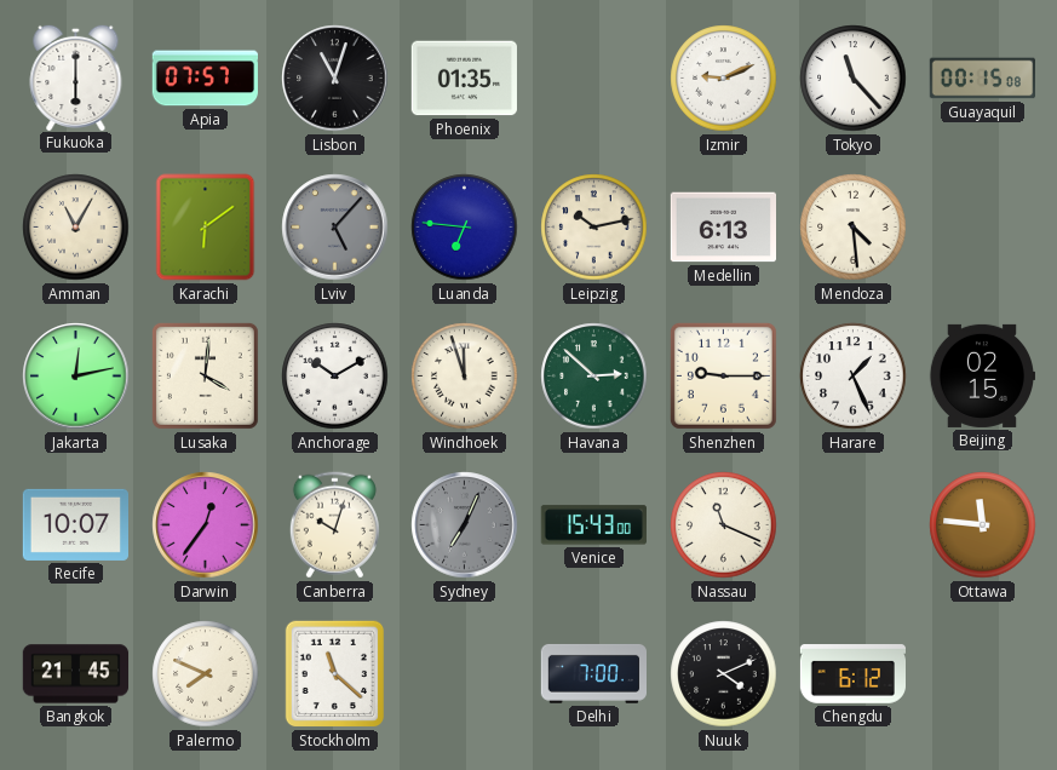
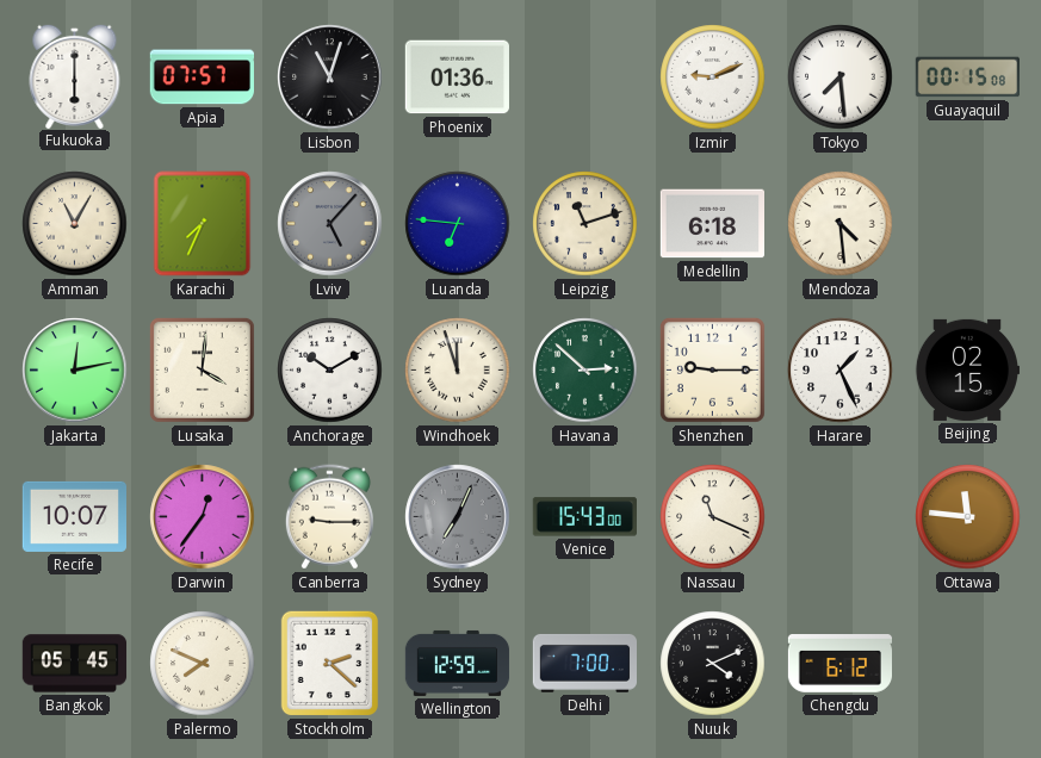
Phoenix: 01:35 -> 01:36
Tokyo: 11:23 -> 7:29
Karachi: 6:09 -> 7:34
Leipzig: 10:13 -> 11:12
Medellin: 6:13 -> 6:18
Canberra: 10:03 -> 9:15
Bangkok: 21:45 -> 05:45
Stockholm: 11:22 -> 2:22
Wellington: none -> 12:59
